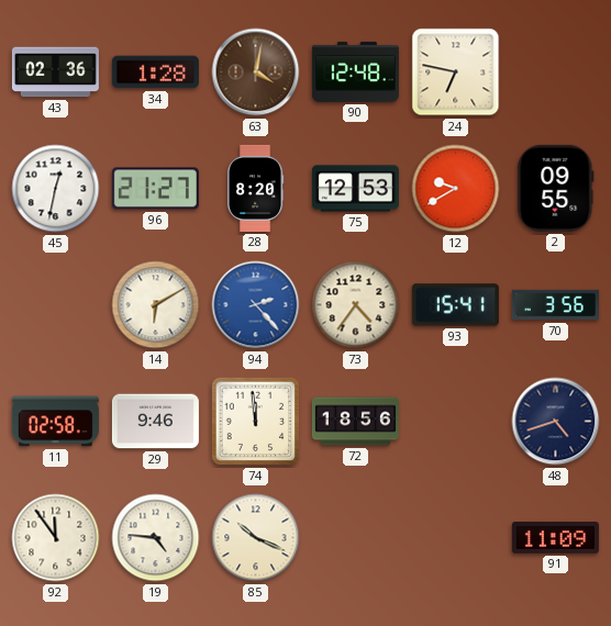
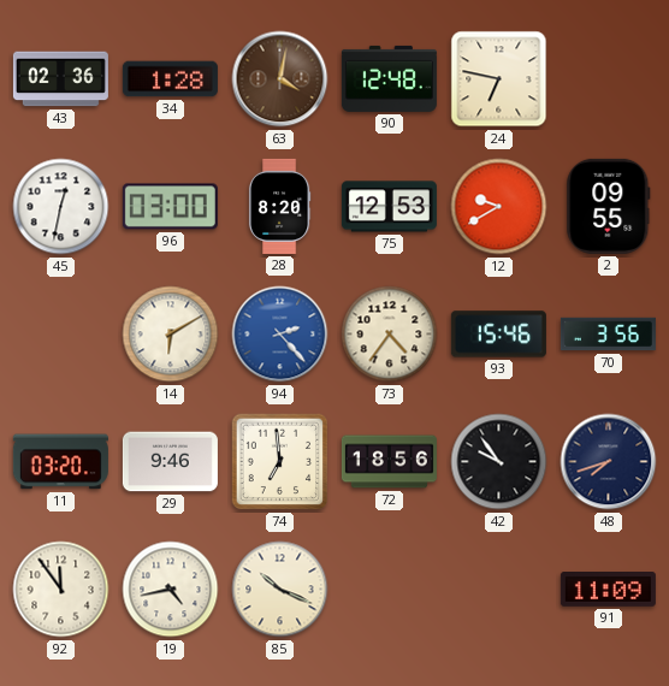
96: 21:27 -> 03:00
93: 15:41 -> 15:46
11: 02:58 -> 03:20
74: 11:59 -> 6:59
42: none -> 9:54
48: 4:42 -> 7:42
19: 4:46 -> 4:43
